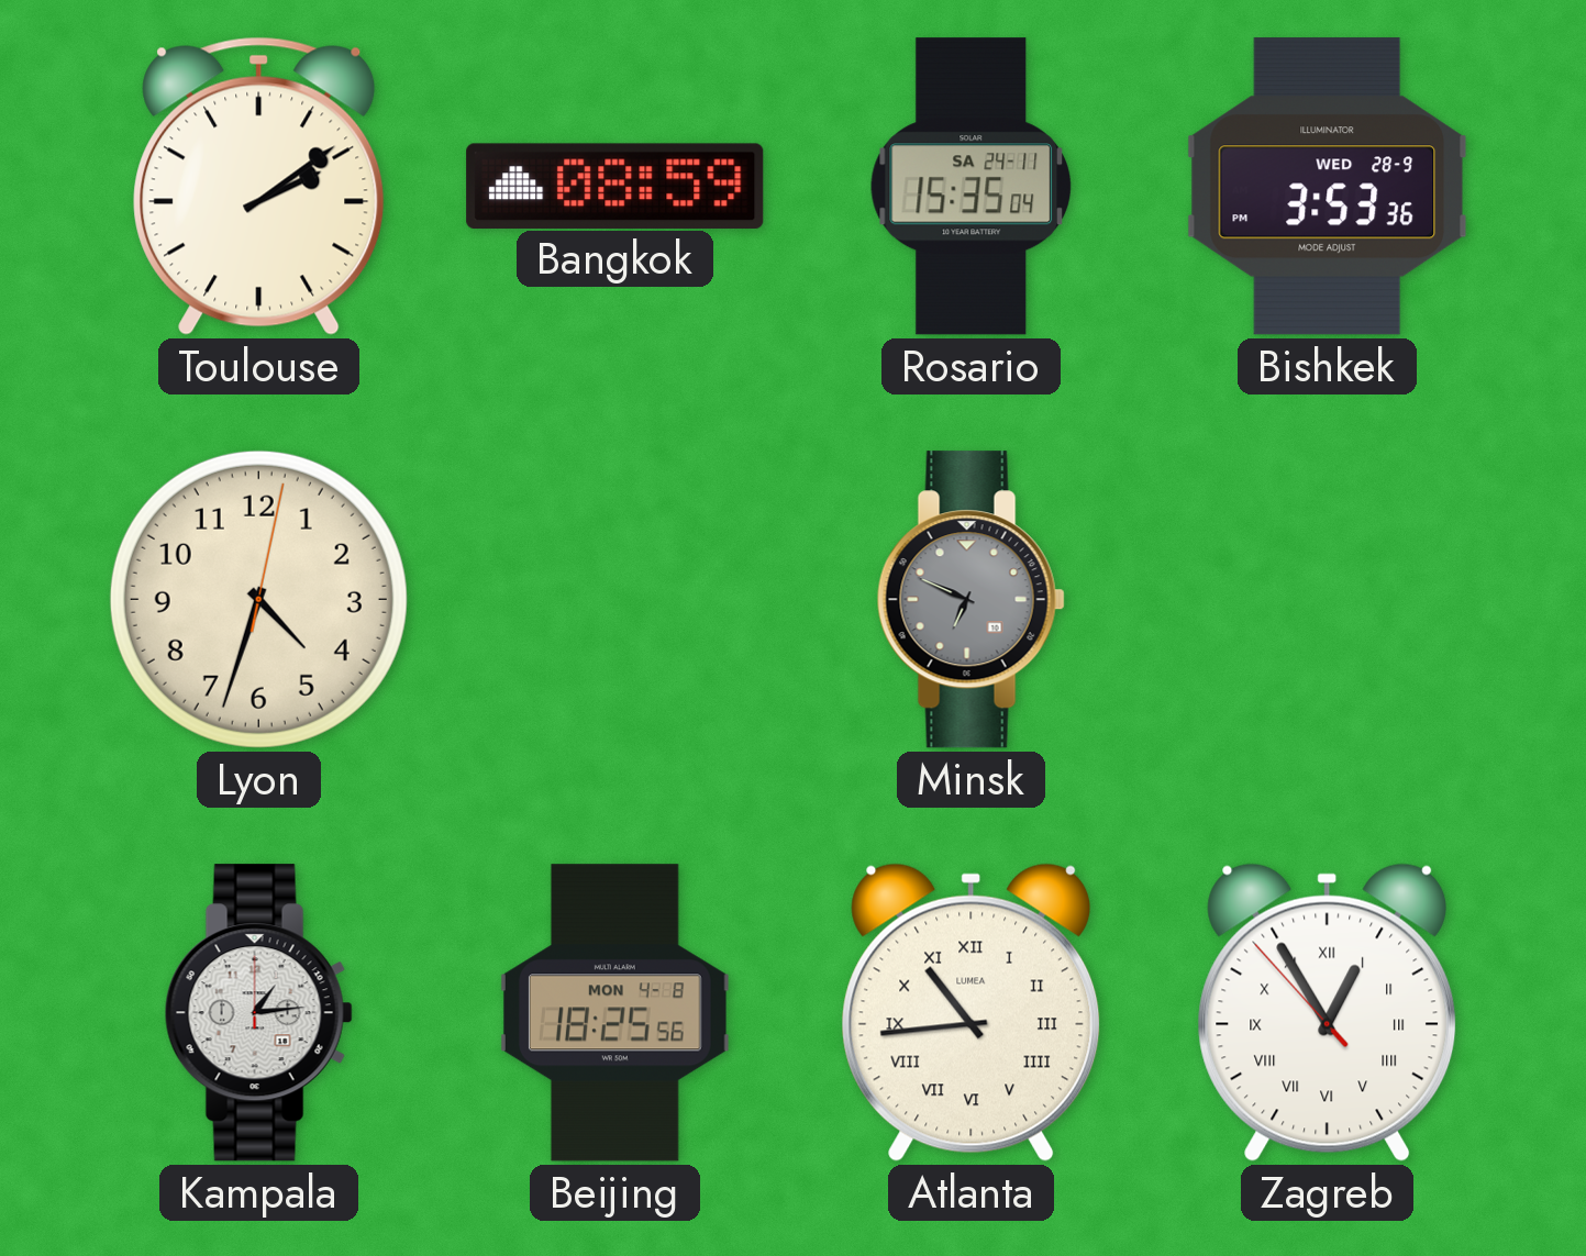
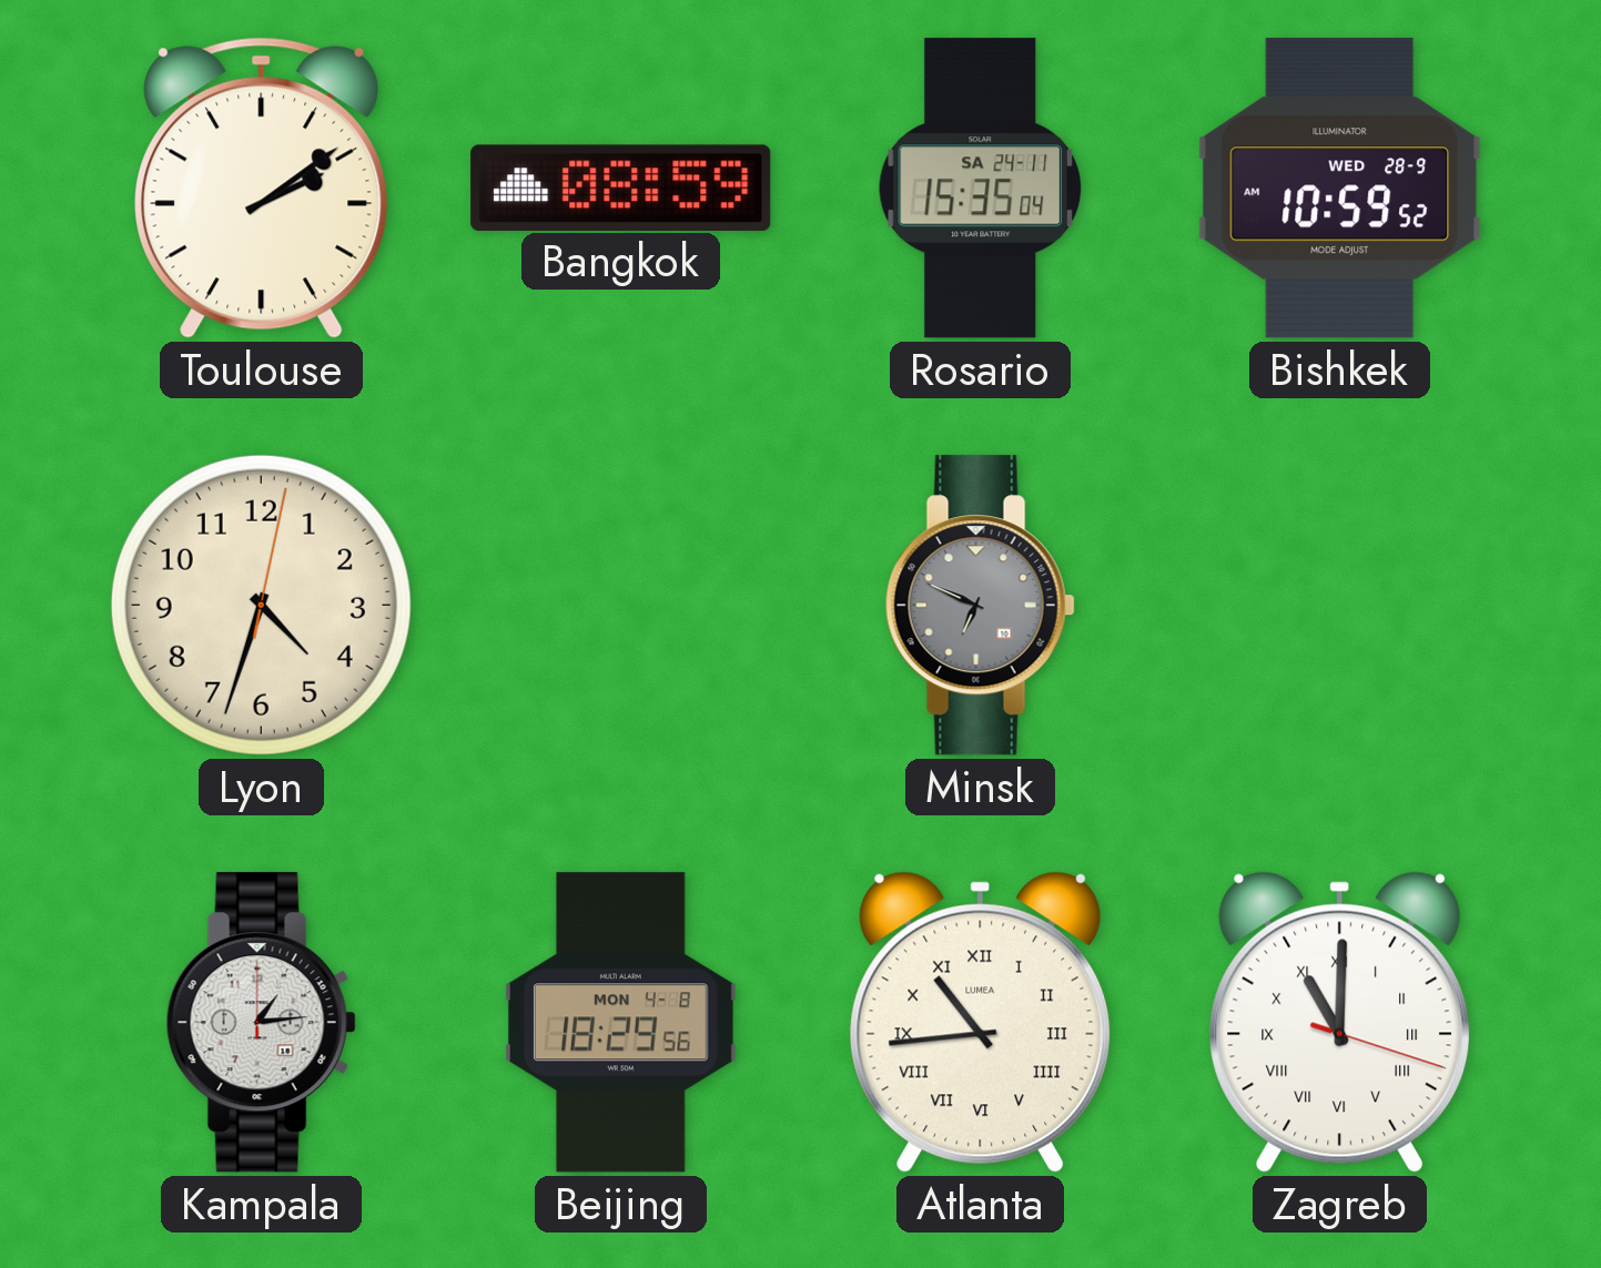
Bishkek: 3:53 -> 10:59
Beijing: 18:25 -> 18:29
Zagreb: 12:54 -> 11:00
